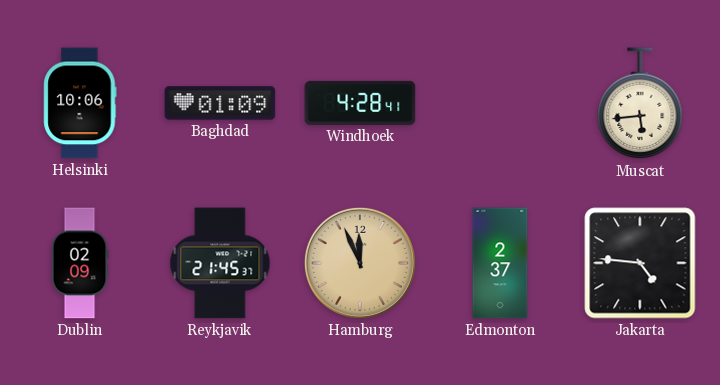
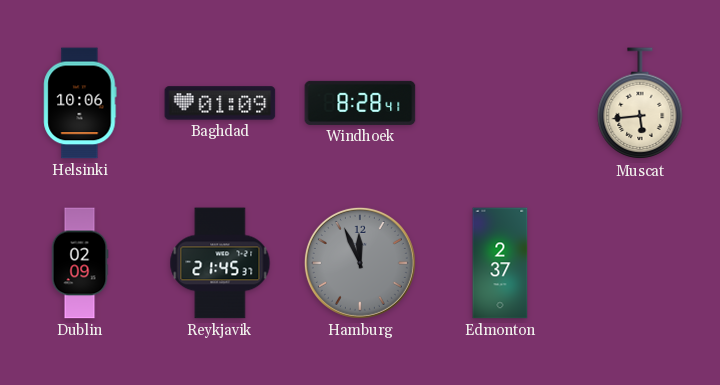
Windhoek: 4:28 -> 8:28
Hamburg dial: champagne -> grey
Jakarta: 4:46 -> none
